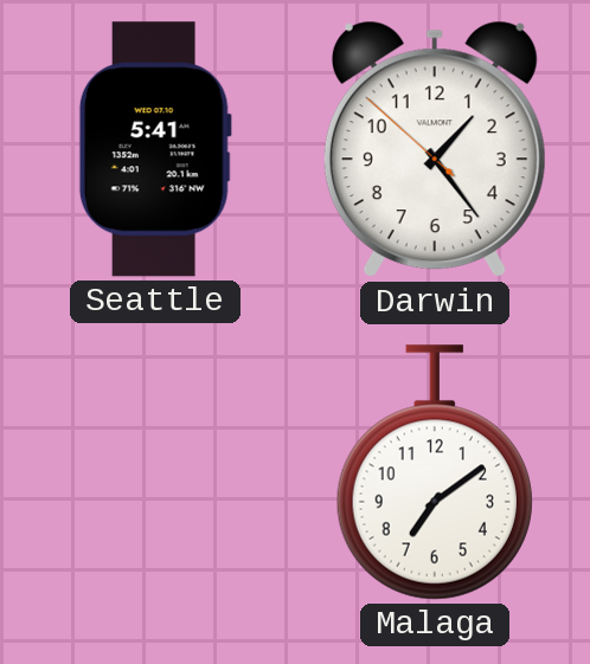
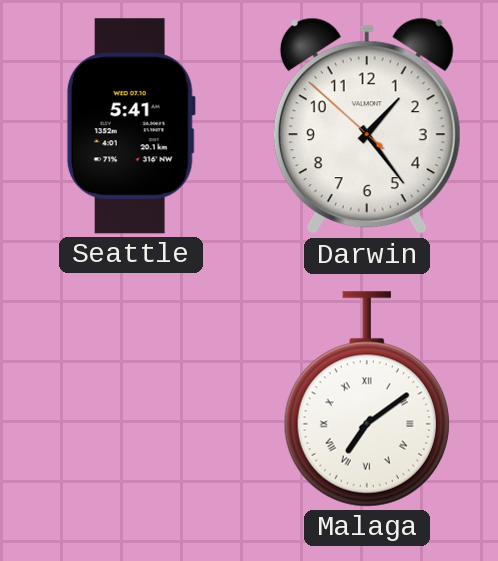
Malaga numerals: Arabic -> Roman
